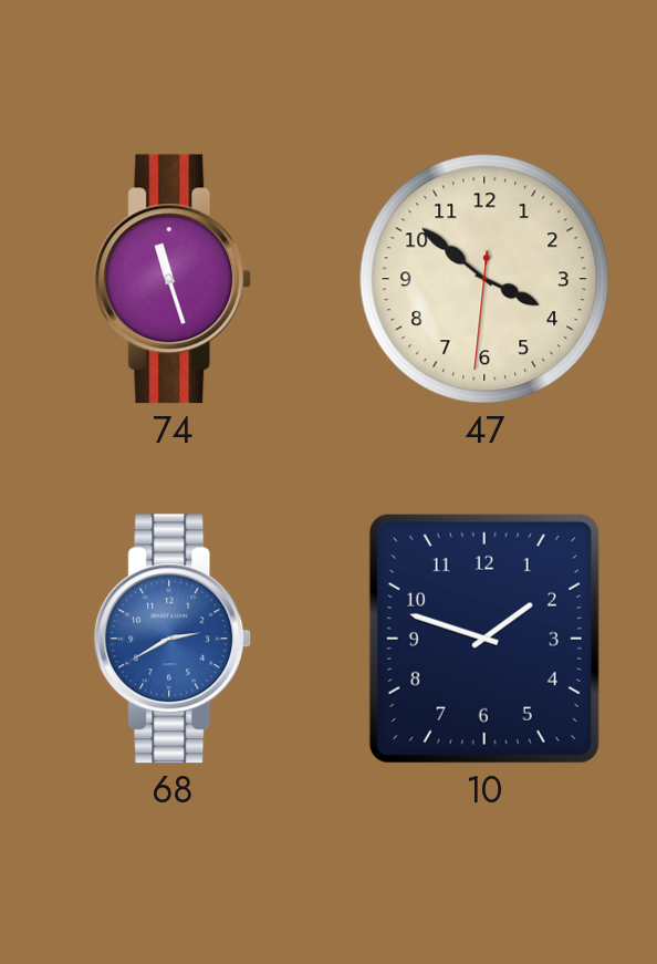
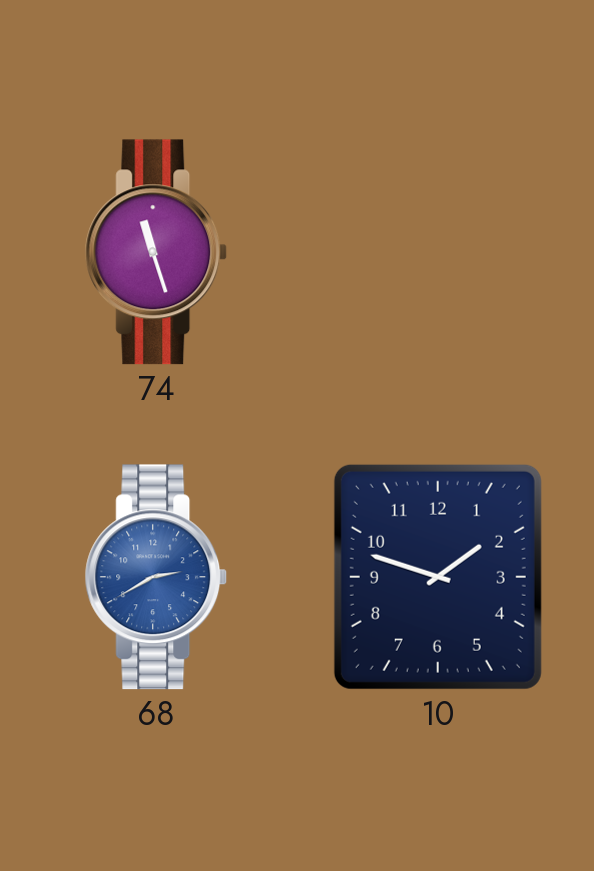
47: 3:51 -> none
